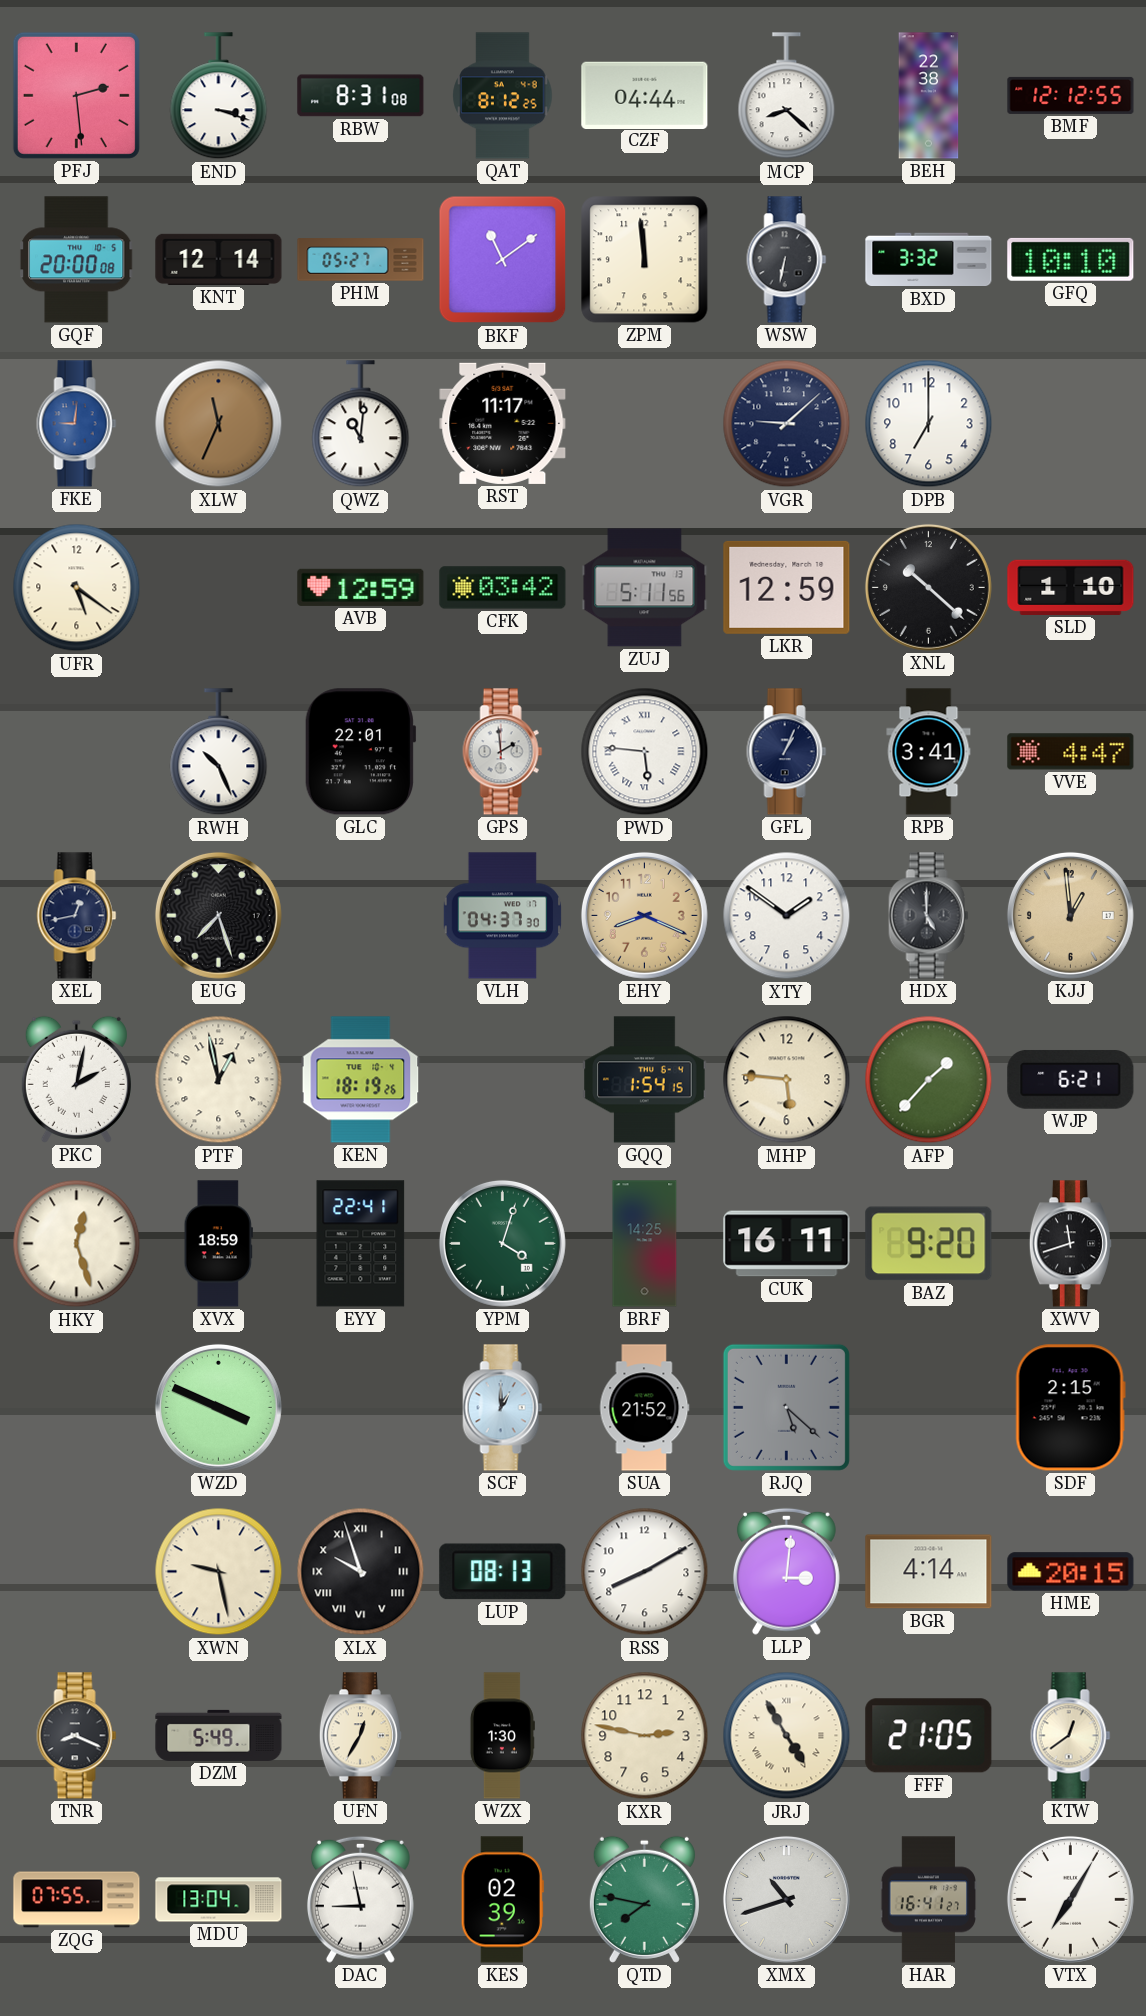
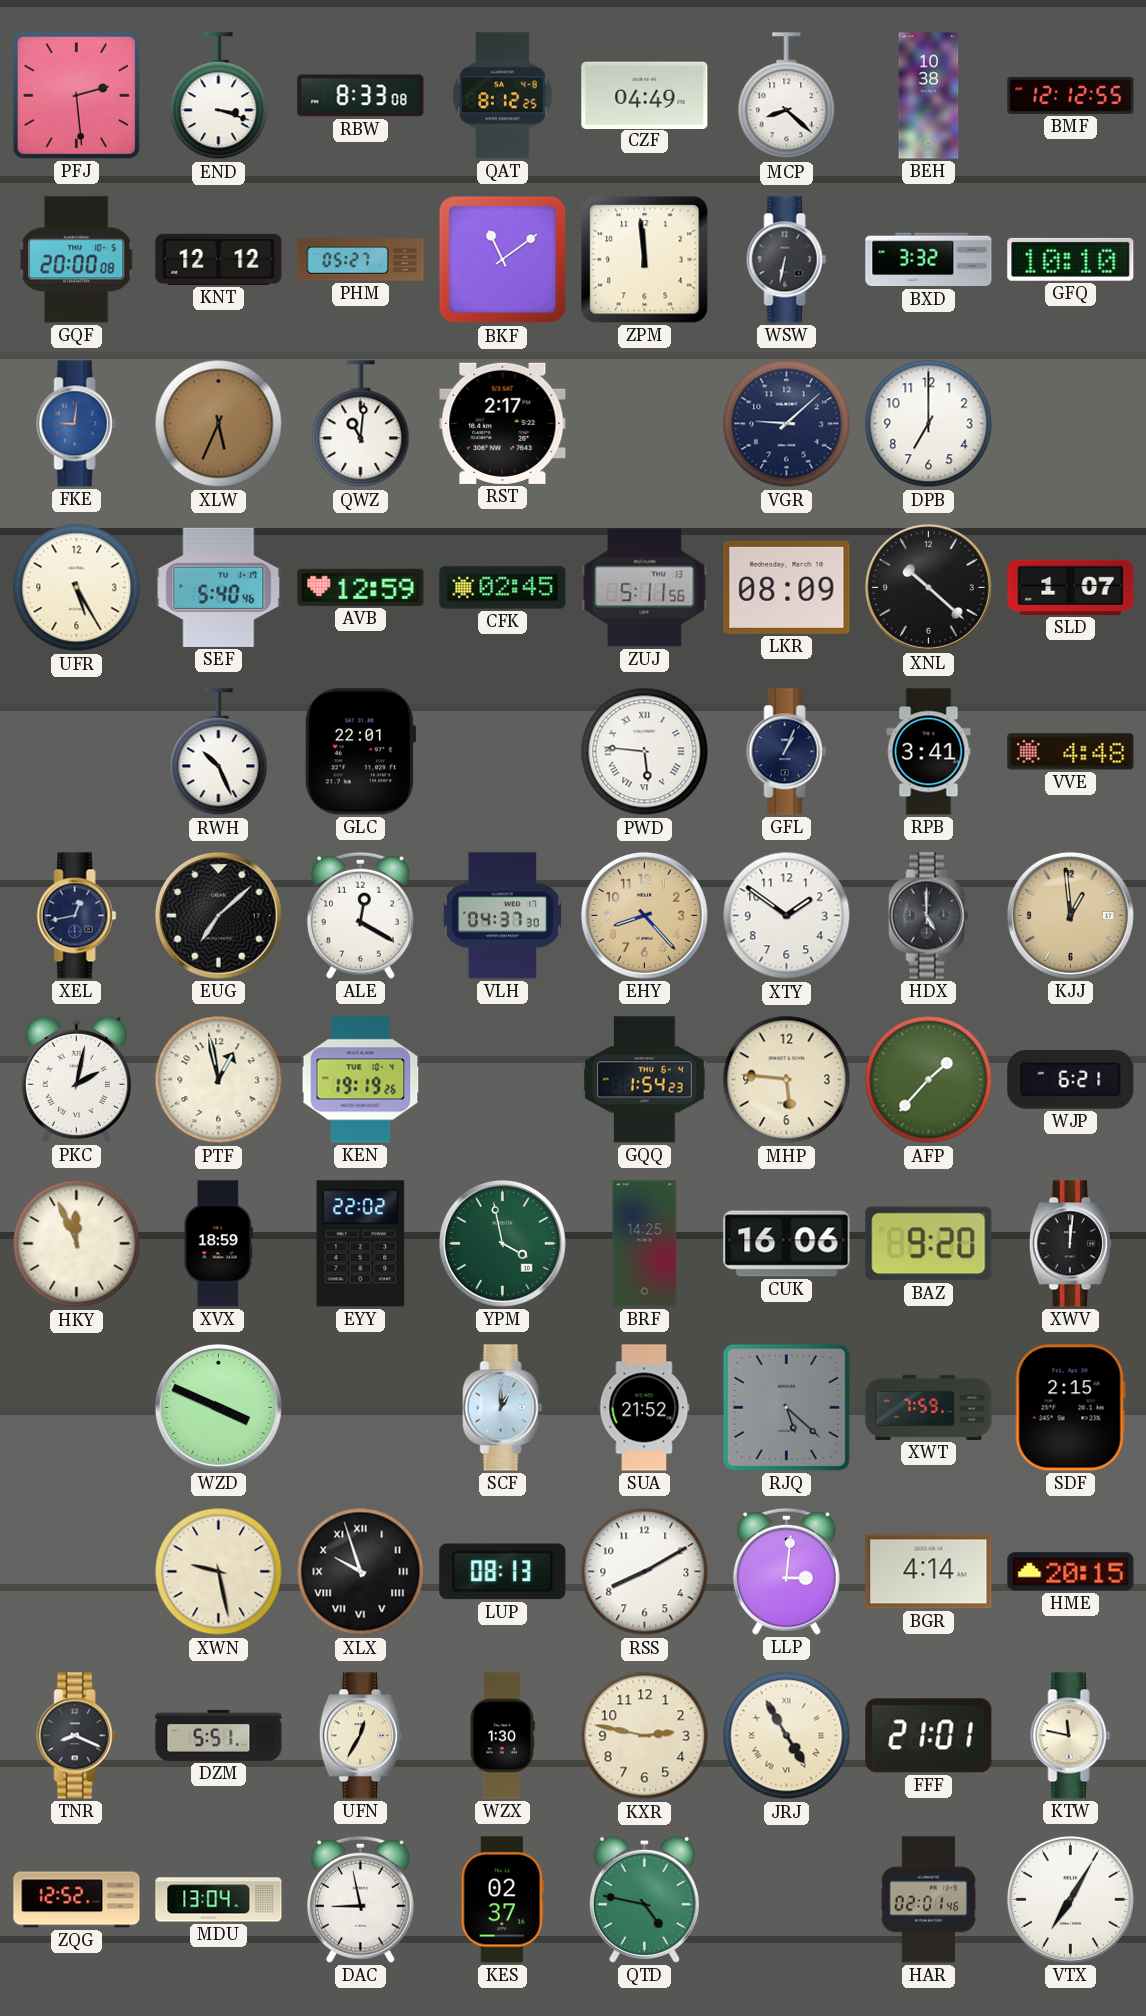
RBW: 8:31 -> 8:33
CZF: 04:44 -> 04:49
BEH: 22:38 -> 10:38
KNT: 12:14 -> 12:12
XLW: 11:34 -> 5:34
RST: 11:17 -> 2:17
UFR: 5:21 -> 5:25
SEF: none -> 5:40
CFK: 03:42 -> 02:45
LKR: 12:59 -> 08:09
SLD: 1:10 -> 1:07
GPS: 1:59 -> none
VVE: 4:47 -> 4:48
EUG: 7:27 -> 7:08
ALE: none -> 12:20
EHY: 8:19 -> 8:23
KEN: 18:19 -> 19:19
GQQ: 1:54:15 -> 1:54:23
HKY: 12:27 -> 11:56
EYY: 22:41 -> 22:02
YPM: 4:03 -> 3:58
CUK: 16:11 -> 16:06
XWV: 11:42 -> 12:01
XWT: none -> 7:59
DZM: 5:49 -> 5:51
FFF: 21:05 -> 21:01
KTW: 12:39 -> 11:47
ZQG: 07:55 -> 12:52
KES: 02:39 -> 02:37
QTD: 7:47 -> 4:47
XMX: 10:42 -> none
HAR: 16:41 -> 02:01
